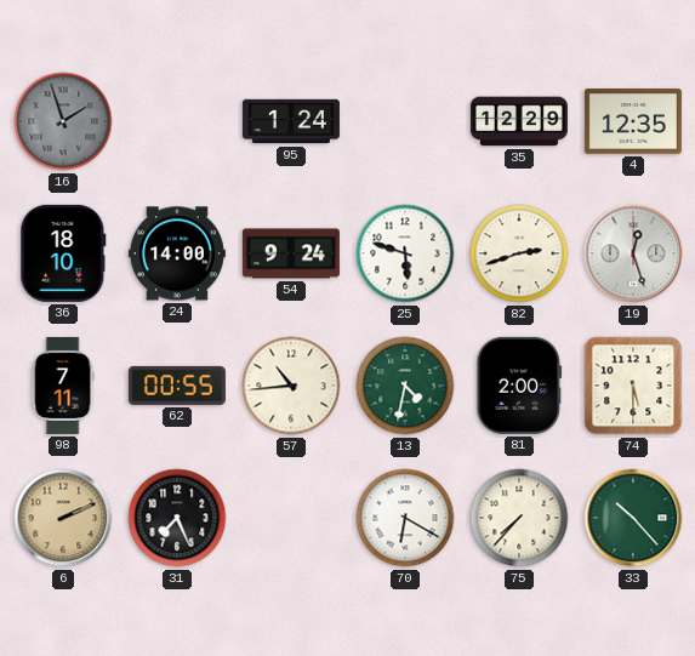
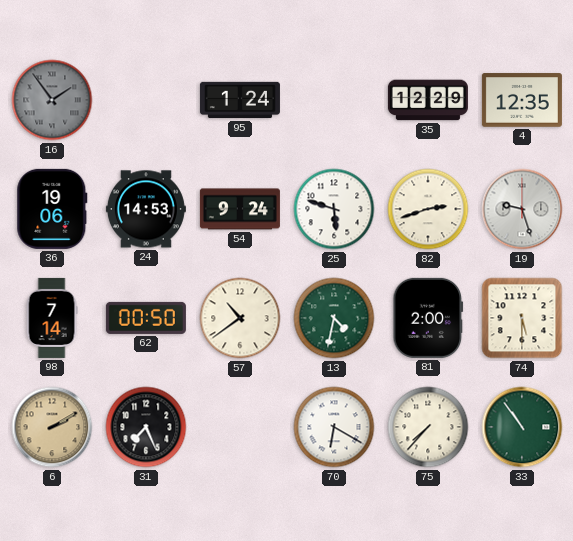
16: 1:57 -> 1:54
36: 18:10 -> 19:06
24: 14:00 -> 14:53
19: 12:27 -> 9:27
98: 7:11 -> 7:14
62: 00:55 -> 00:50
57: 10:44 -> 10:39
6: 2:11 -> 2:10
33: 10:23 -> 10:54
